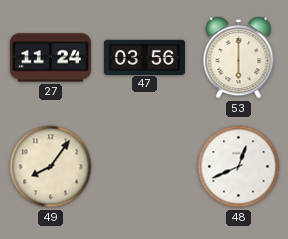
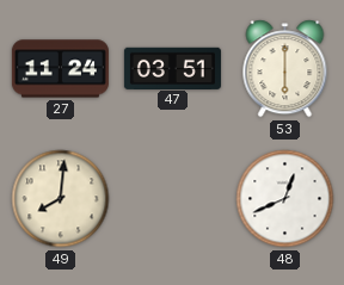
47: 03:56 -> 03:51
49: 8:06 -> 8:01
